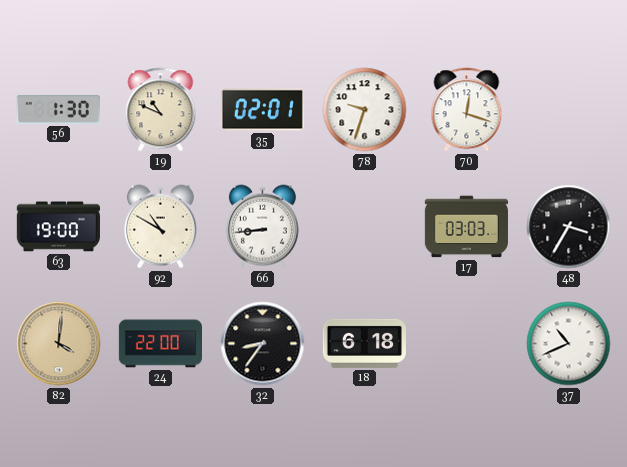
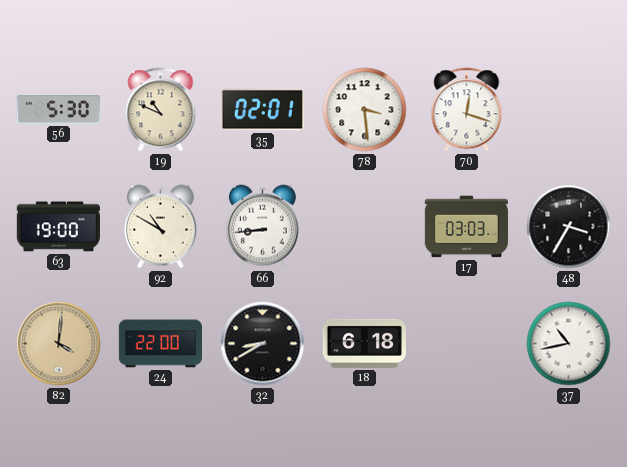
56: 1:30 -> 5:30
78: 9:33 -> 3:29
32: 8:36 -> 8:40
37: 10:41 -> 10:43
